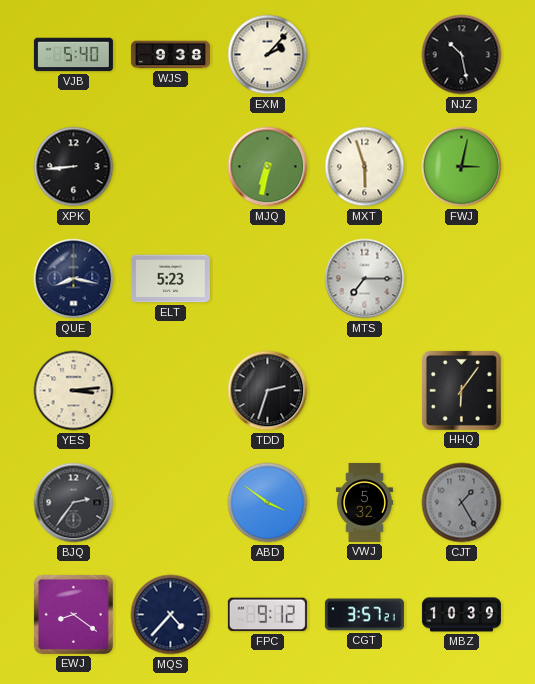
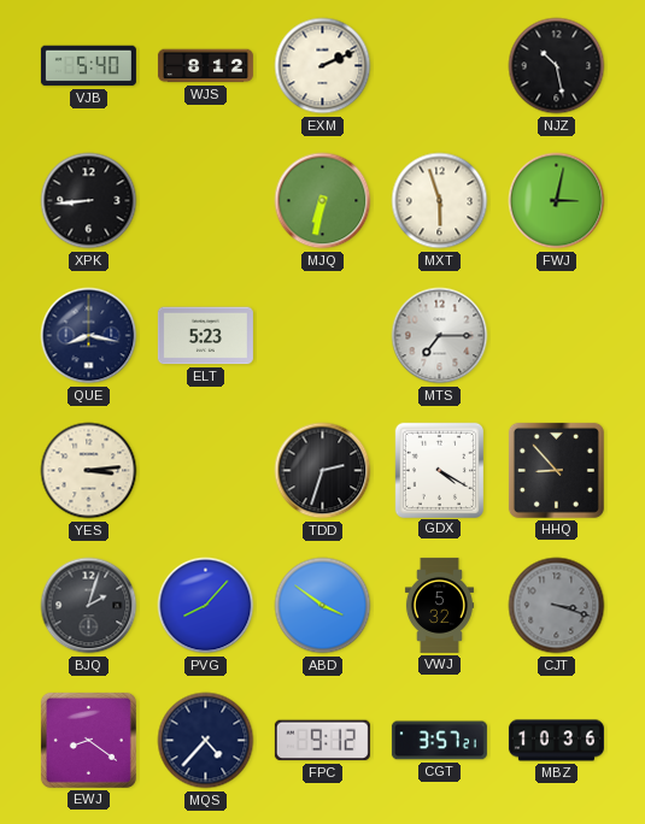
WJS: 9:38 -> 8:12
EXM: 2:07 -> 2:11
GDX: none -> 4:20
HHQ: 6:06 -> 8:53
BJQ: 2:36 -> 2:03
PVG: none -> 8:07
CJT: 1:25 -> 3:18
MBZ: 10:39 -> 10:36
